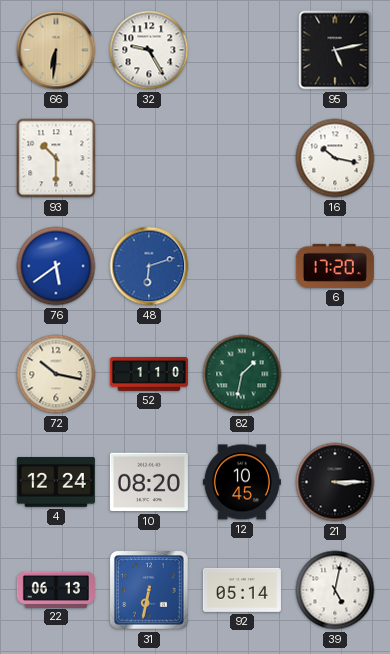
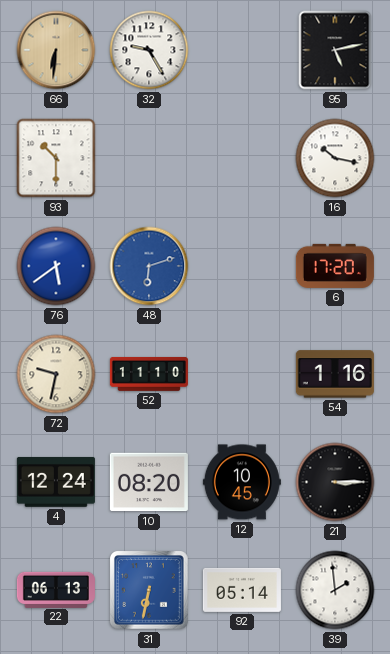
72: 10:17 -> 9:32
52: 1:10 -> 11:10
82: 1:32 -> none
54: none -> 1:16
39: 5:02 -> 1:59
